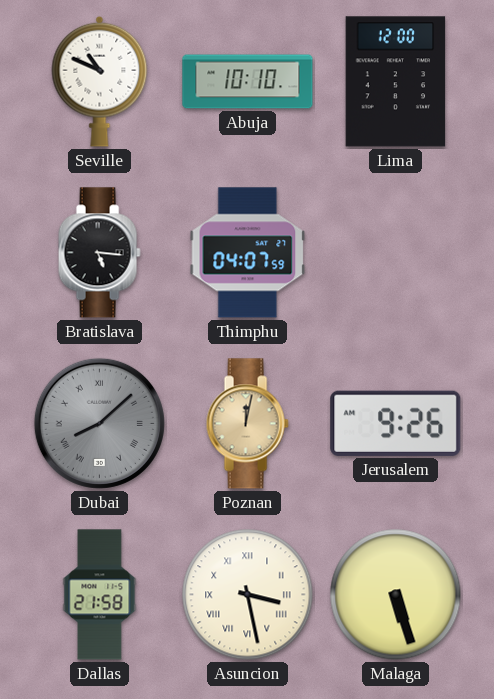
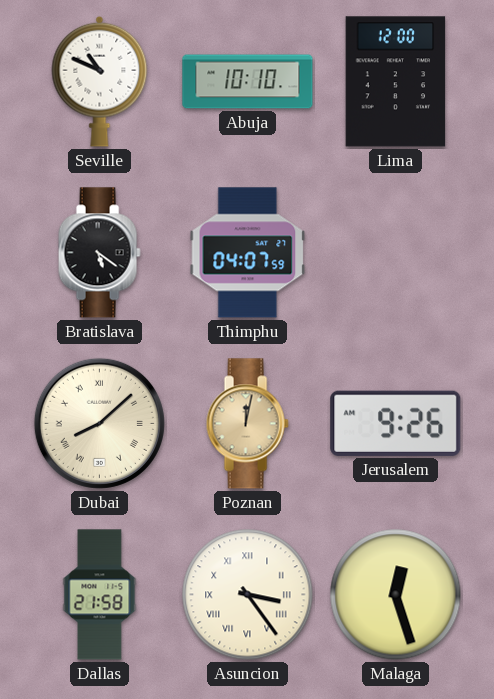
Bratislava: 5:16 -> 5:21
Dubai dial: grey -> cream
Asuncion: 3:28 -> 3:24
Malaga: 5:27 -> 12:27
